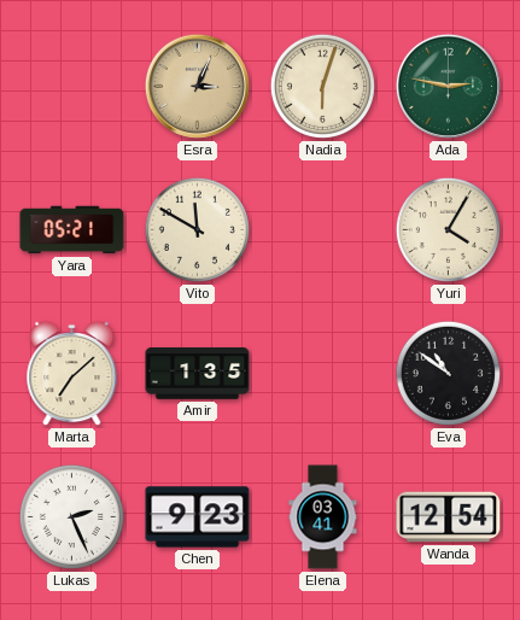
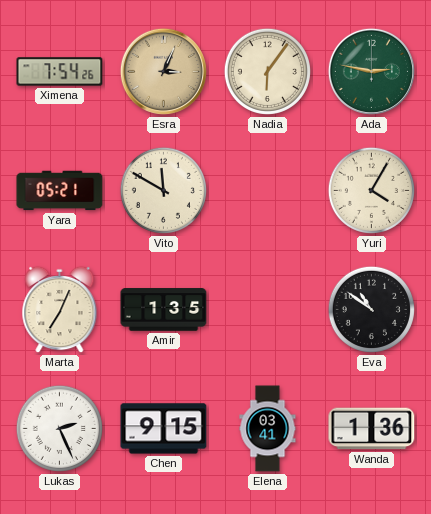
Ximena: none -> 7:54
Nadia: 6:03 -> 6:06
Marta: 7:08 -> 7:04
Chen: 9:23 -> 9:15
Wanda: 12:54 -> 1:36
